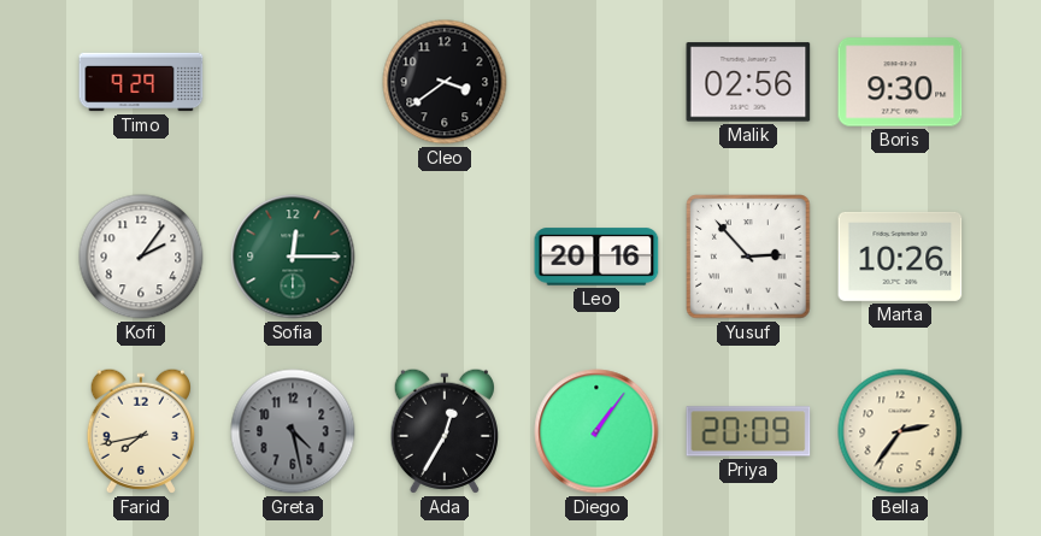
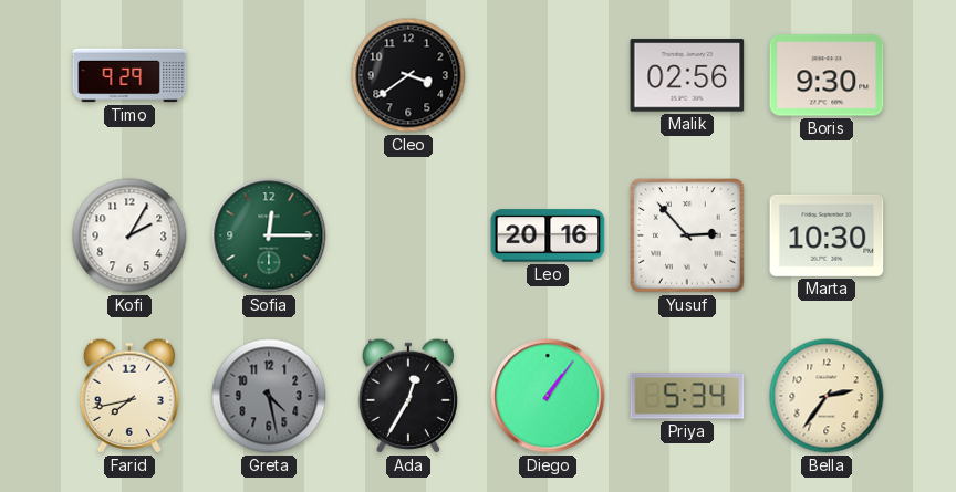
Kofi: 2:06 -> 2:05
Marta: 10:26 -> 10:30
Priya: 20:09 -> 5:34
